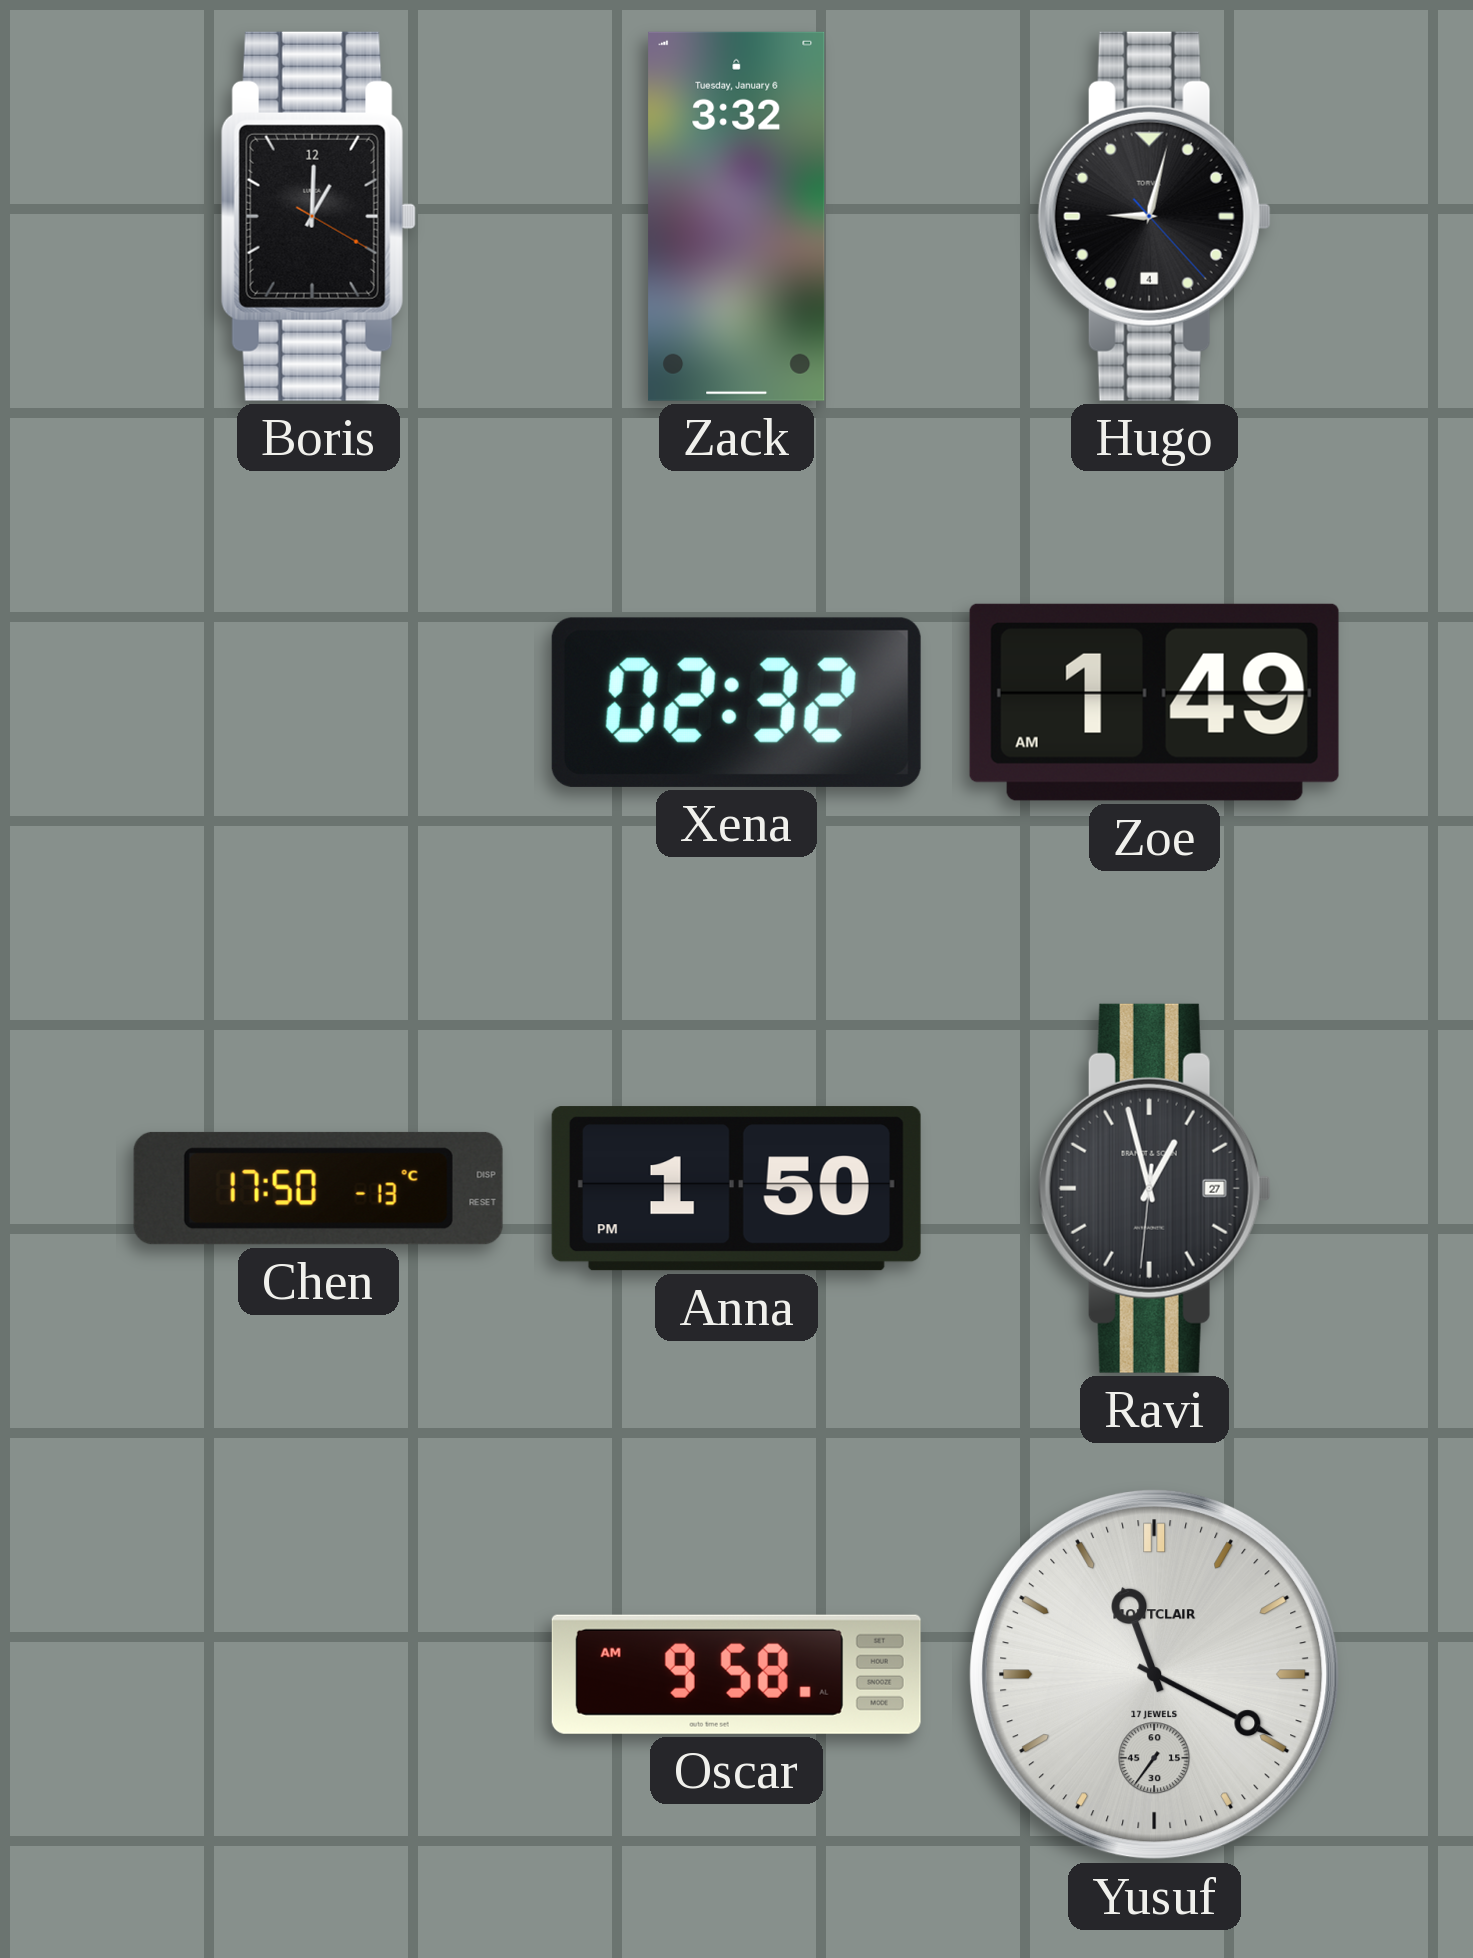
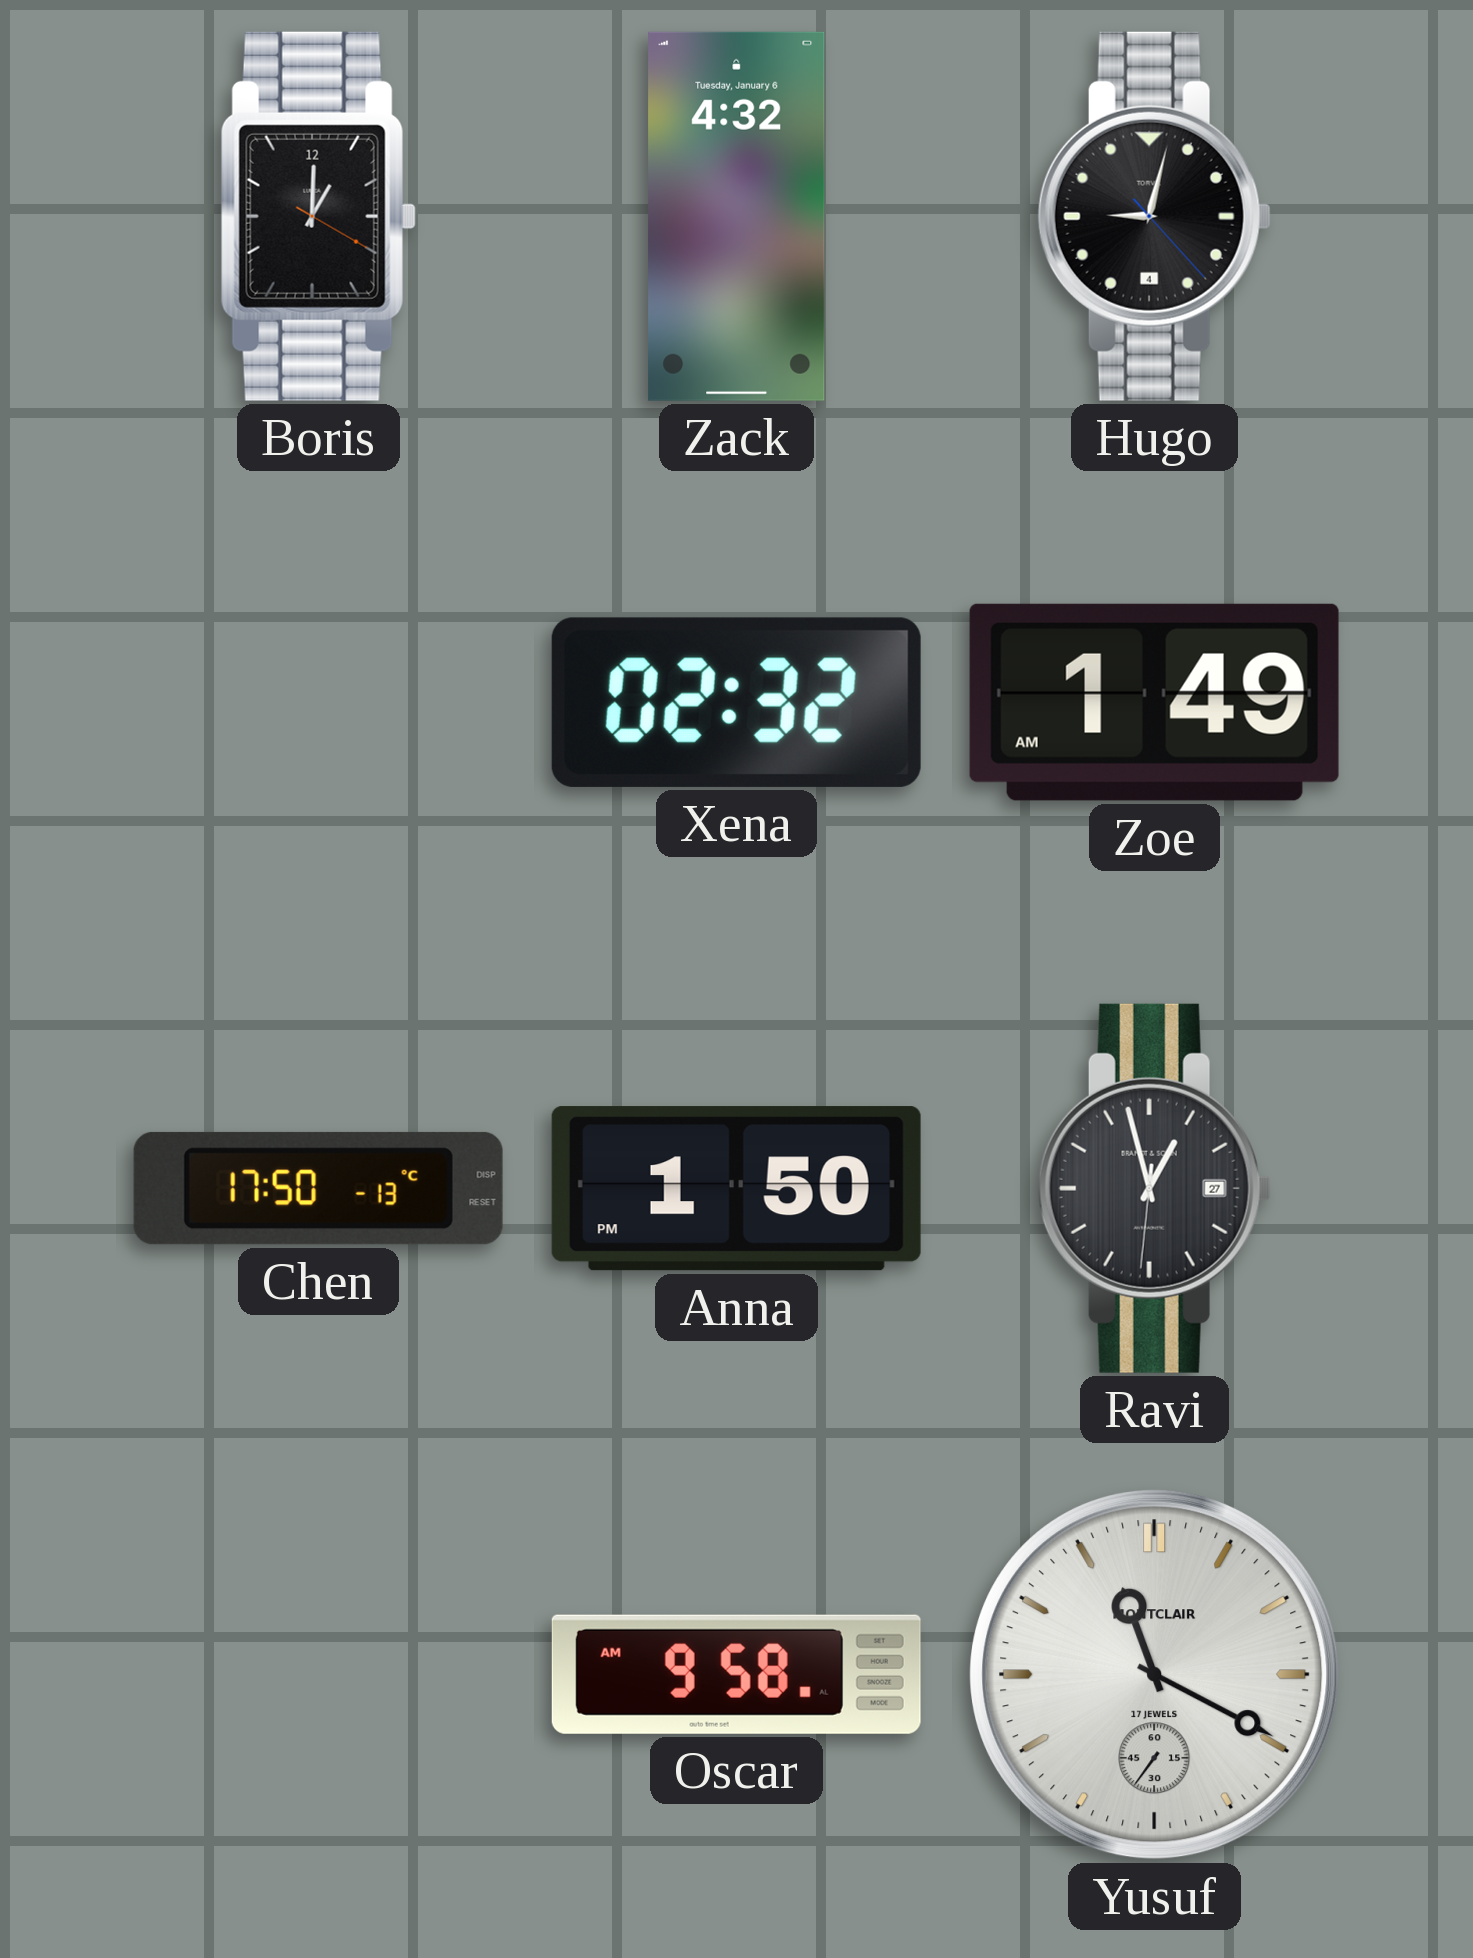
Zack: 3:32 -> 4:32
